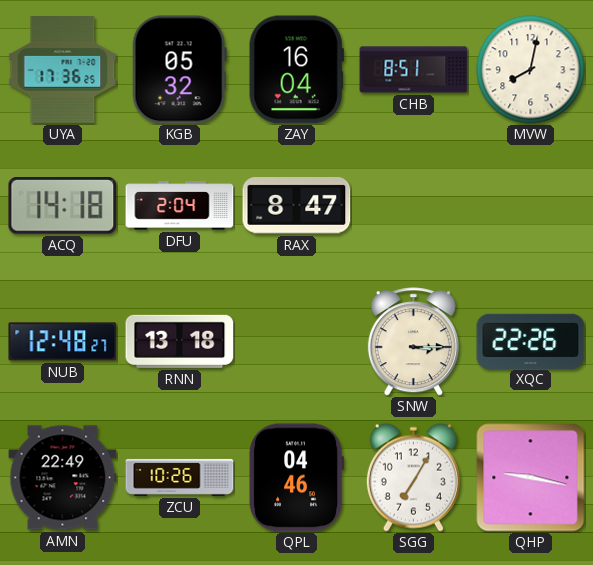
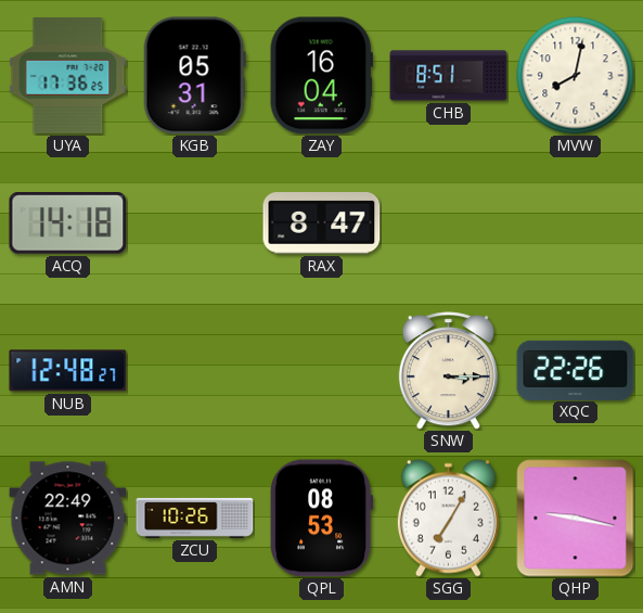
KGB: 05:32 -> 05:31
DFU: 2:04 -> none
RNN: 13:18 -> none
QPL: 04:46 -> 08:53
